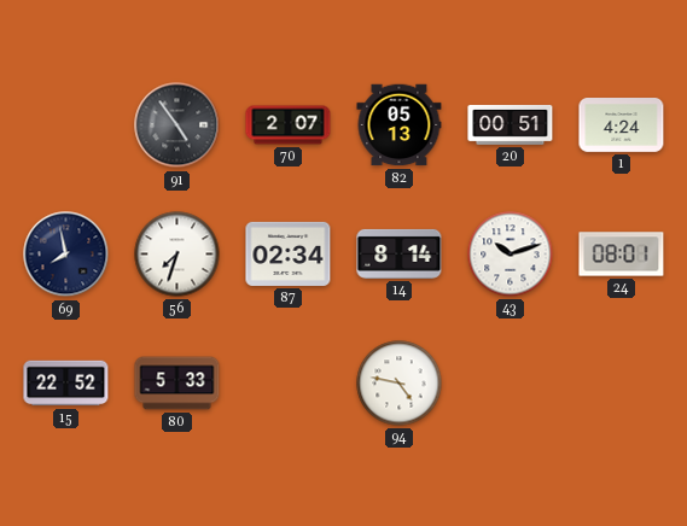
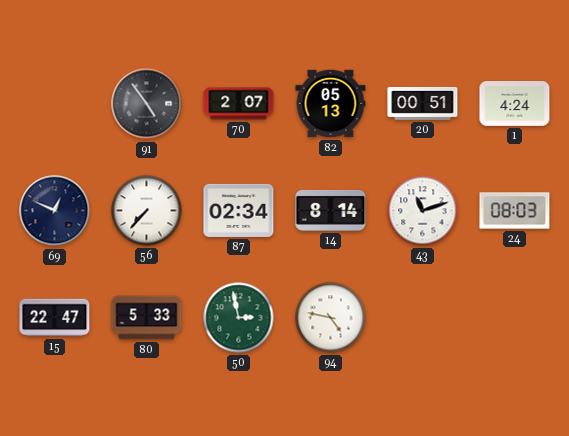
69: 7:58 -> 12:49
56: 7:33 -> 7:37
43: 10:12 -> 11:12
24: 08:01 -> 08:03
15: 22:52 -> 22:47
50: none -> 2:58
